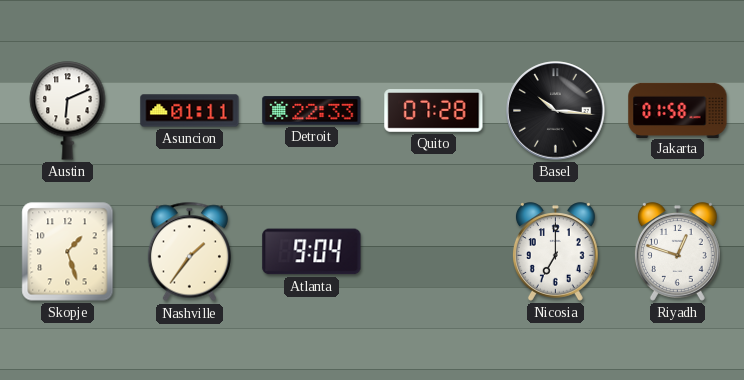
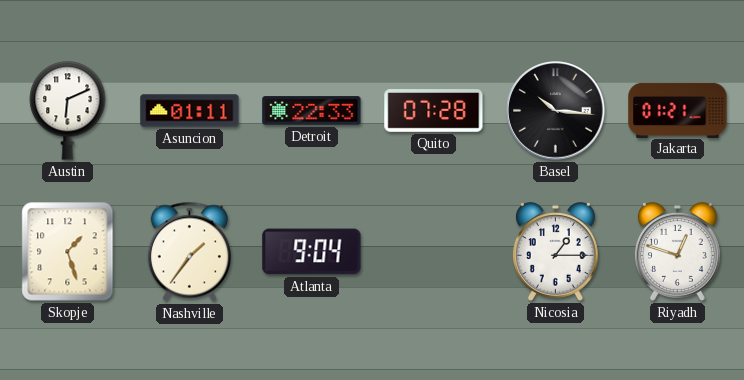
Jakarta: 01:58 -> 01:21
Nicosia: 7:00 -> 1:15
